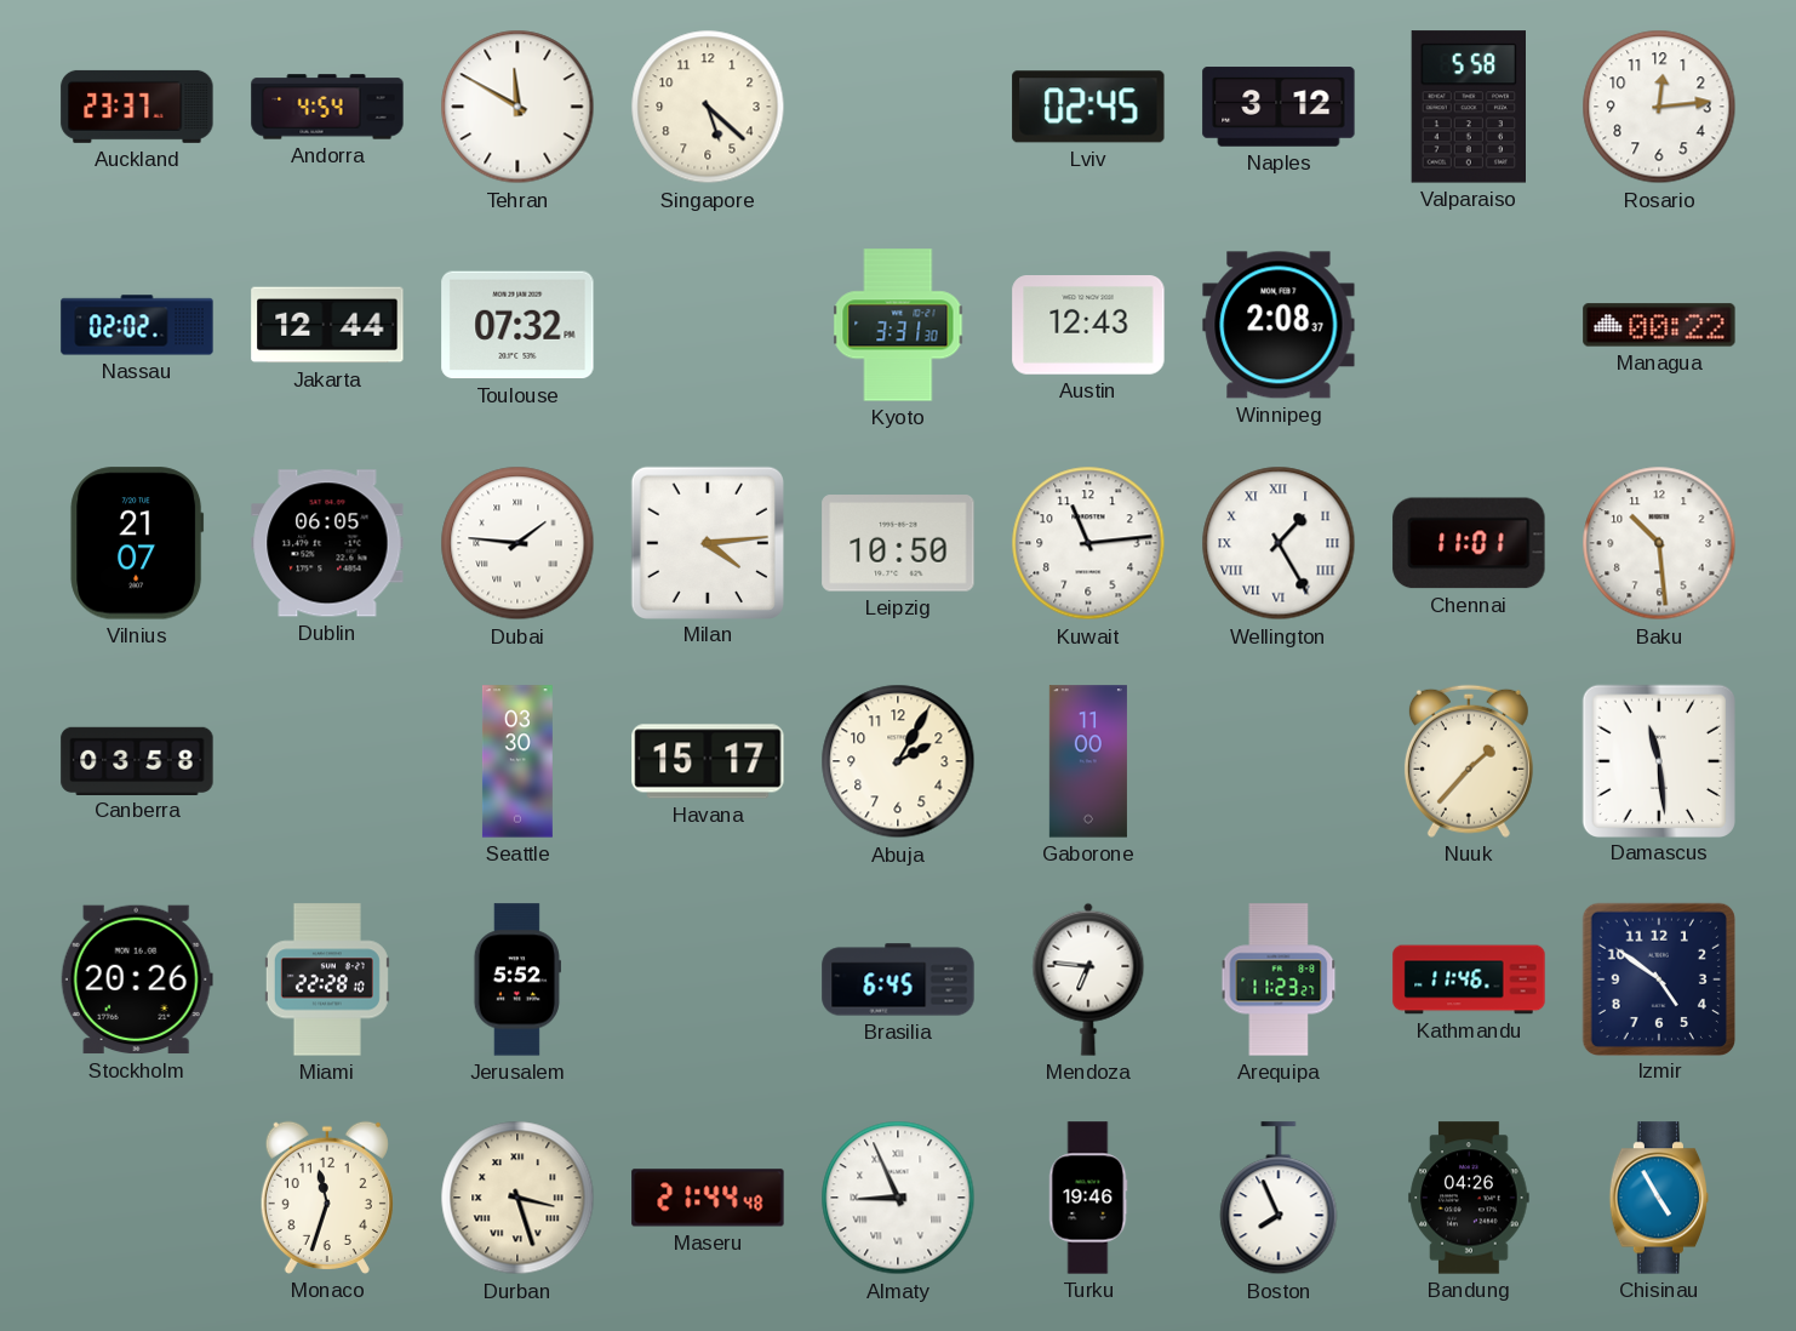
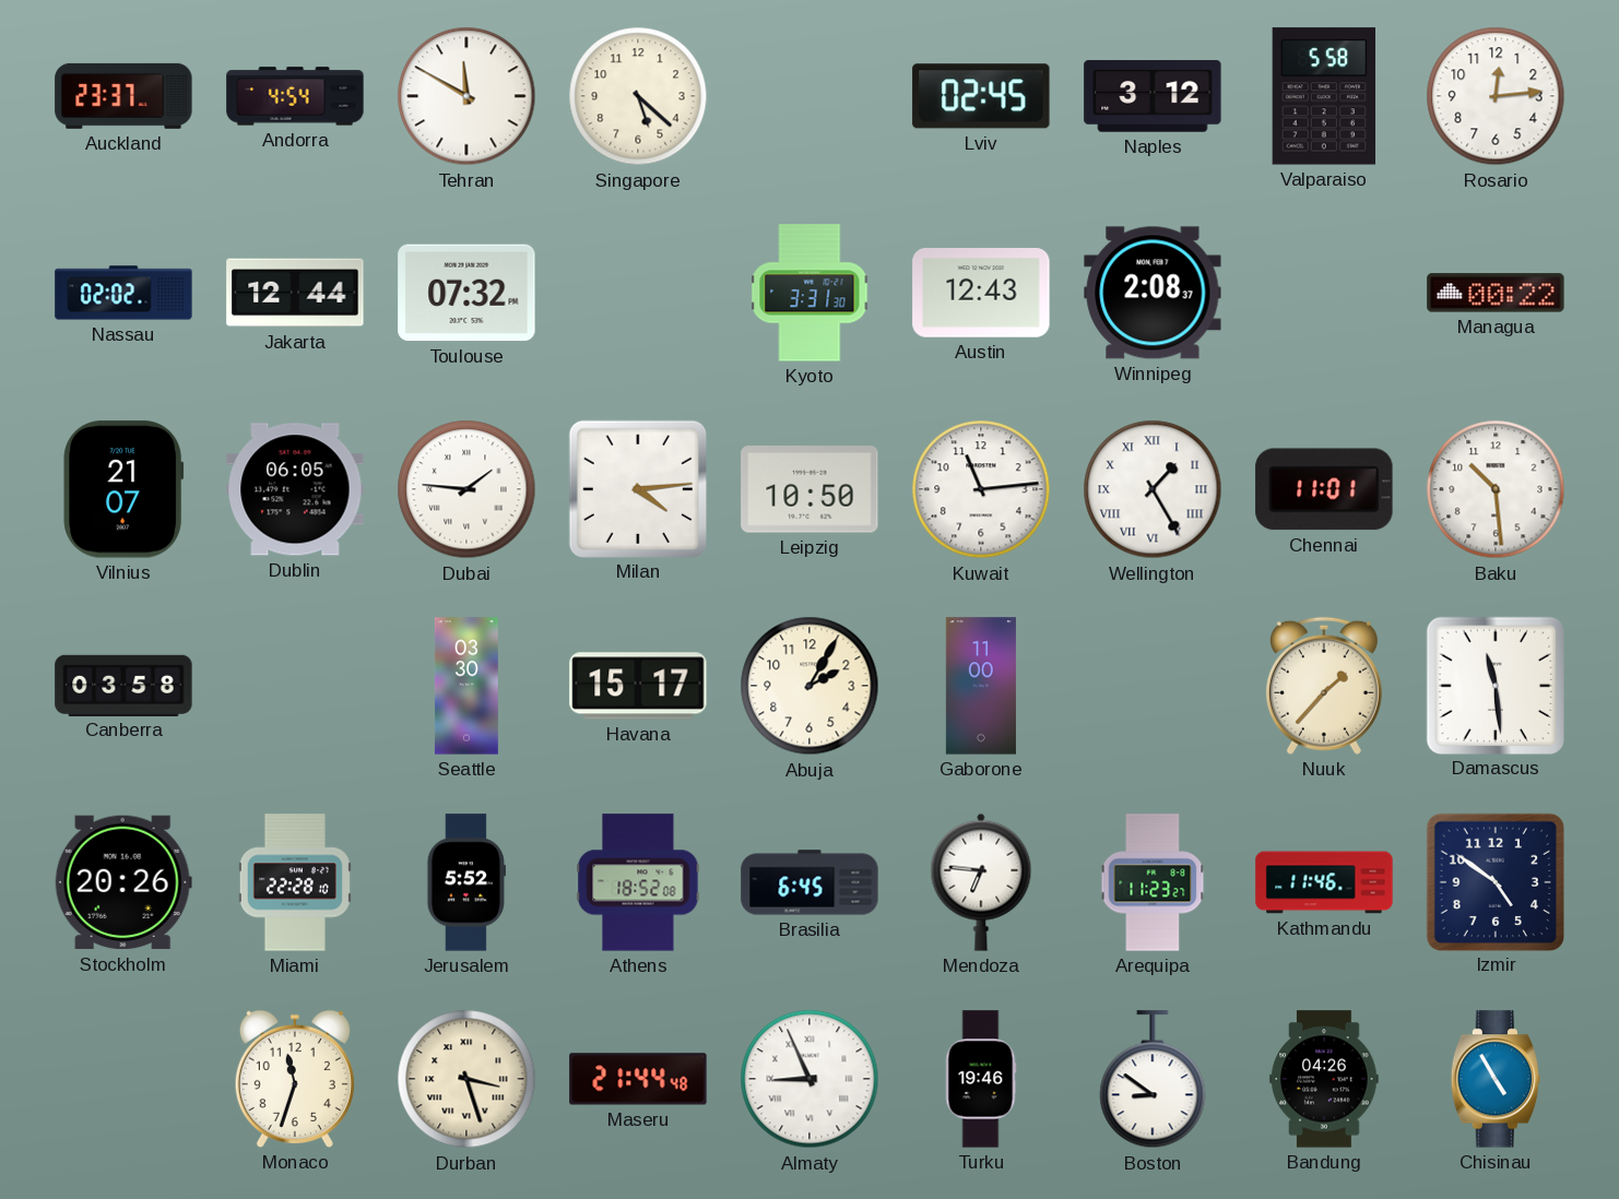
Athens: none -> 18:52
Boston: 7:56 -> 8:51
